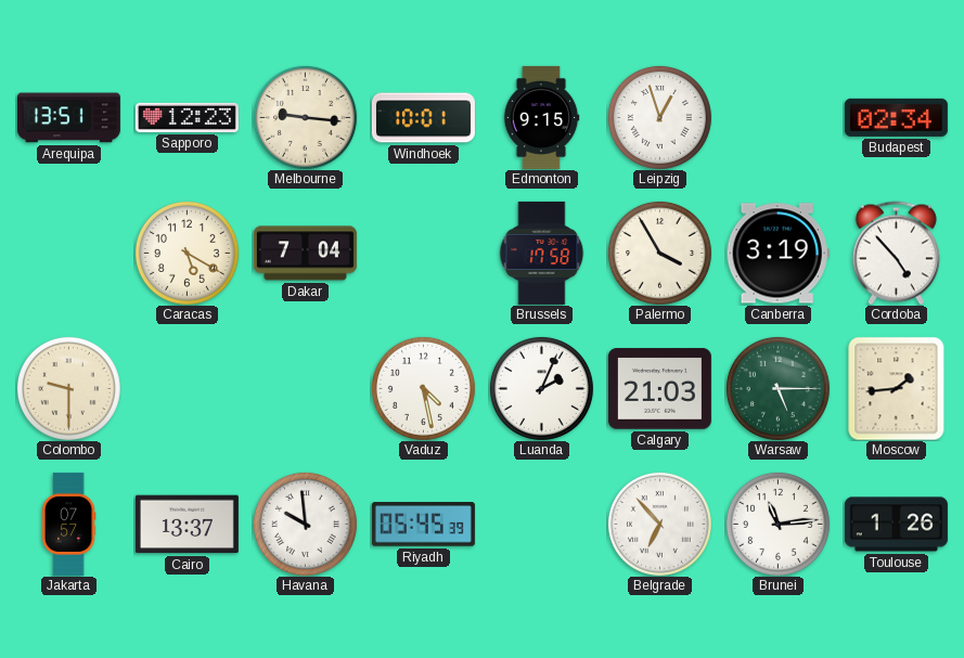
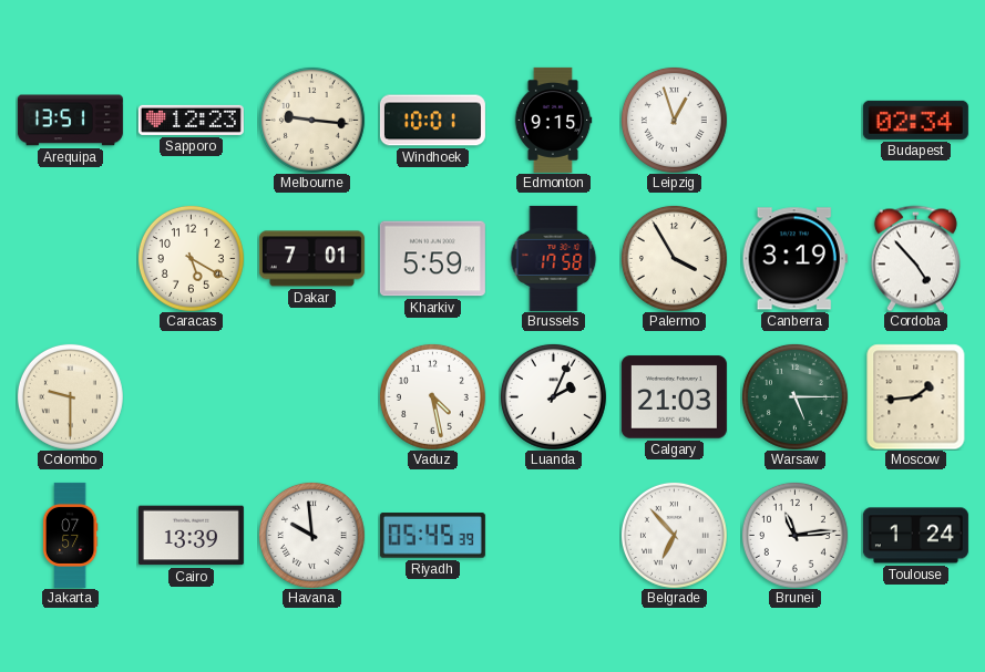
Dakar: 7:04 -> 7:01
Kharkiv: none -> 5:59
Cairo: 13:37 -> 13:39
Toulouse: 1:26 -> 1:24
